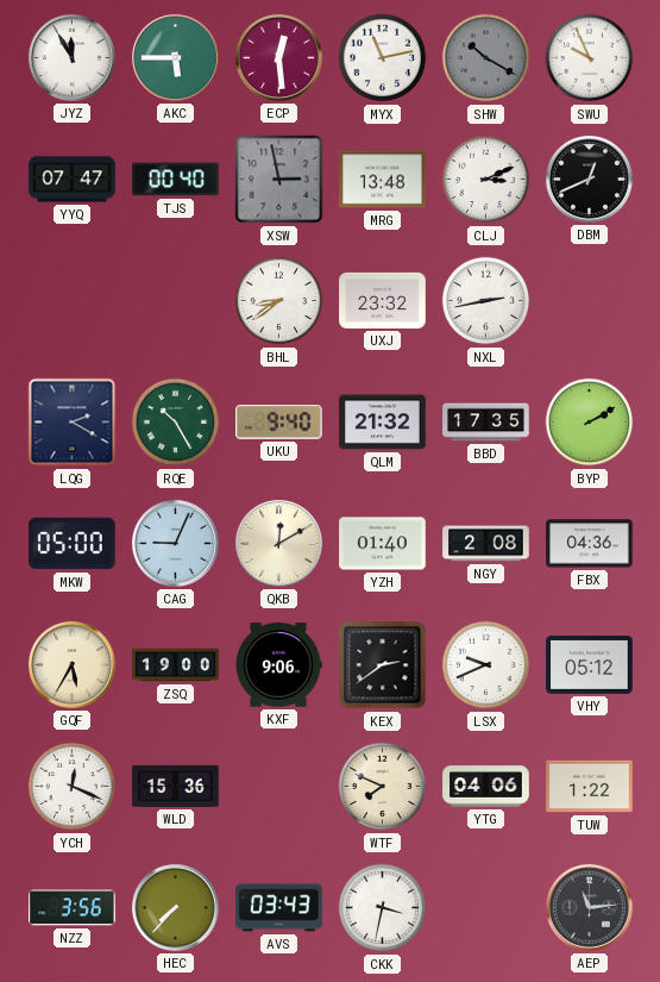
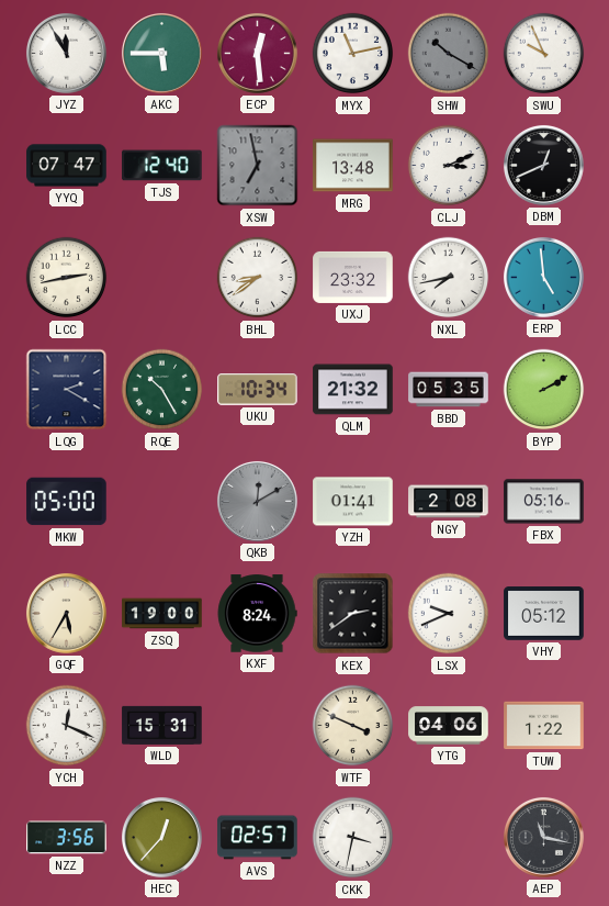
TJS: 00:40 -> 12:40
XSW: 2:58 -> 6:58
LCC: none -> 2:43
NXL: 2:43 -> 7:43
ERP: none -> 4:59
UKU: 9:40 -> 10:34
BBD: 17:35 -> 05:35
CAG: 9:04 -> none
QKB dial: cream -> grey
YZH: 01:40 -> 01:41
FBX: 04:36 -> 05:16
KXF: 9:06 -> 8:24
WLD: 15:36 -> 15:31
WTF: 7:49 -> 3:49
HEC: 7:37 -> 12:37
AVS: 03:43 -> 02:57
AEP: 11:14 -> 11:17
